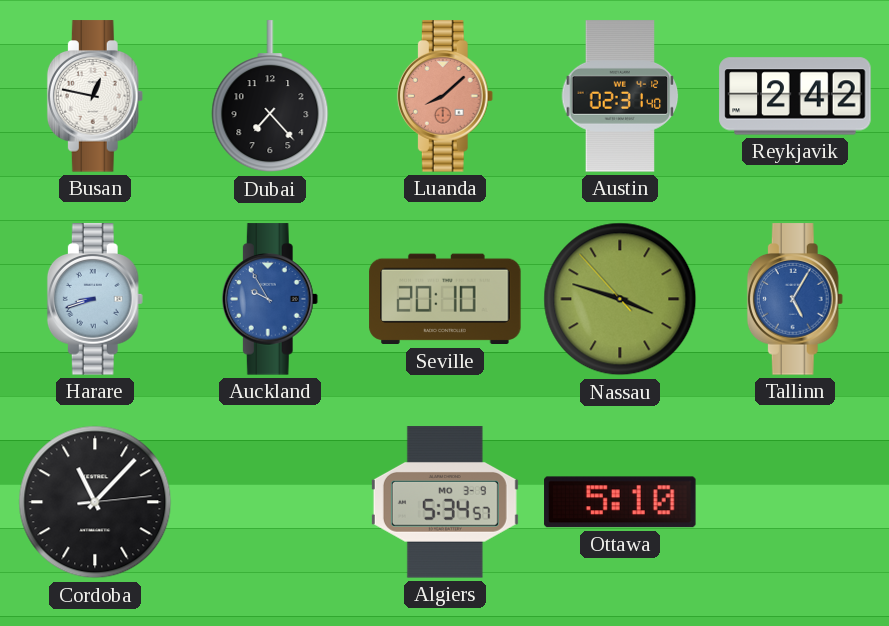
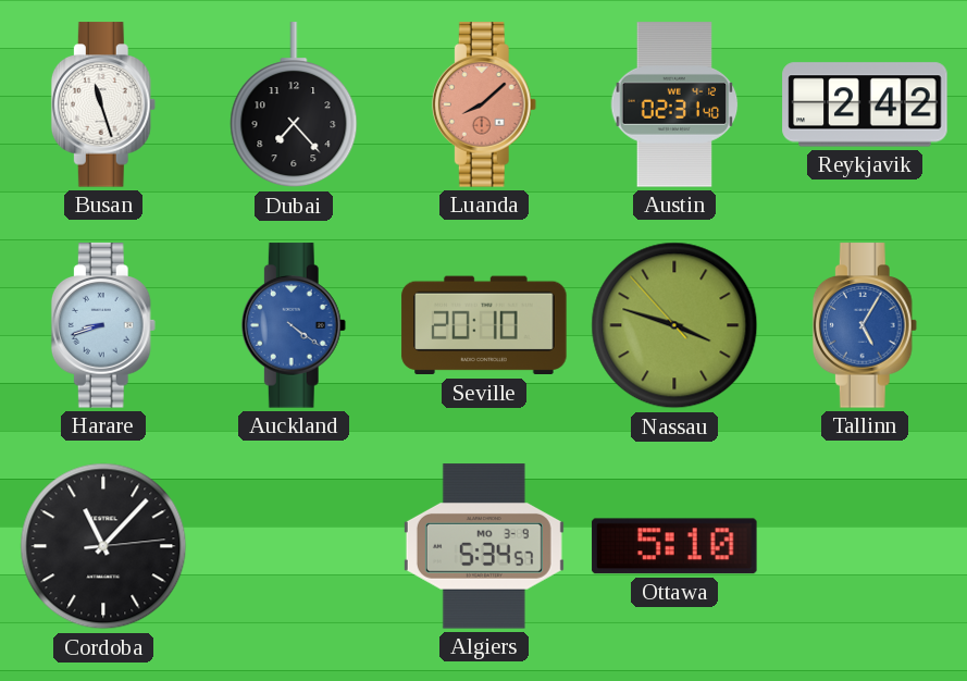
Busan: 12:47 -> 11:27
Auckland: 9:55 -> 4:21
